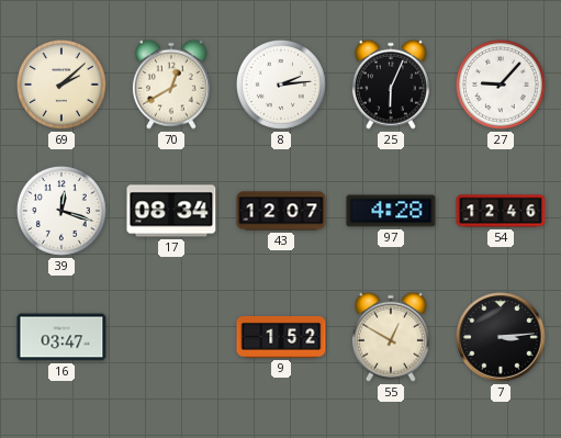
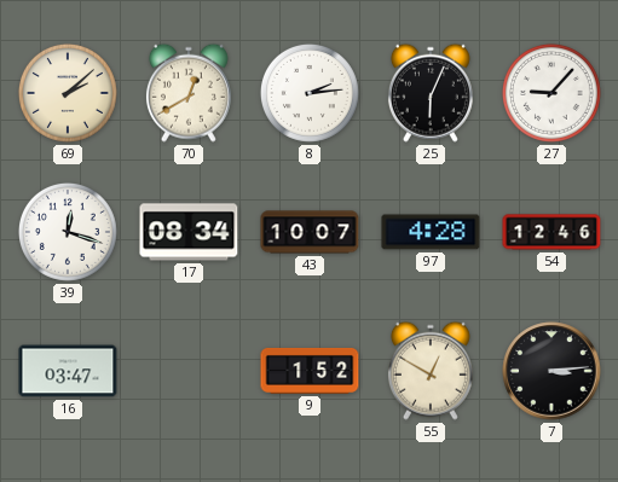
43: 12:07 -> 10:07
